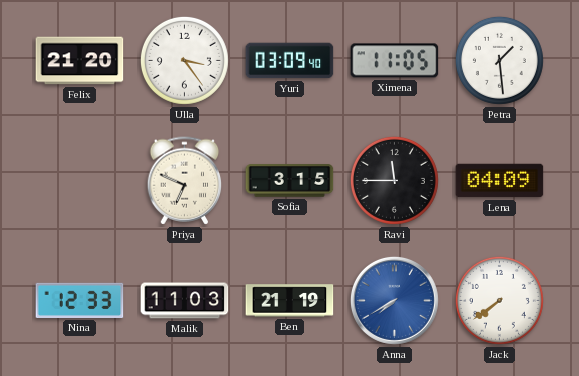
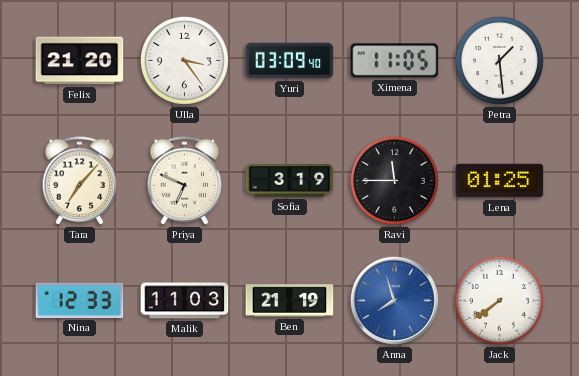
Tara: none -> 7:07
Sofia: 3:15 -> 3:19
Lena: 04:09 -> 01:25
Anna: 7:40 -> 7:57
